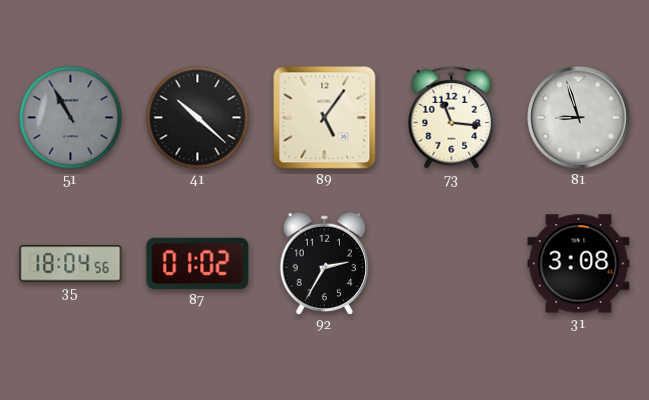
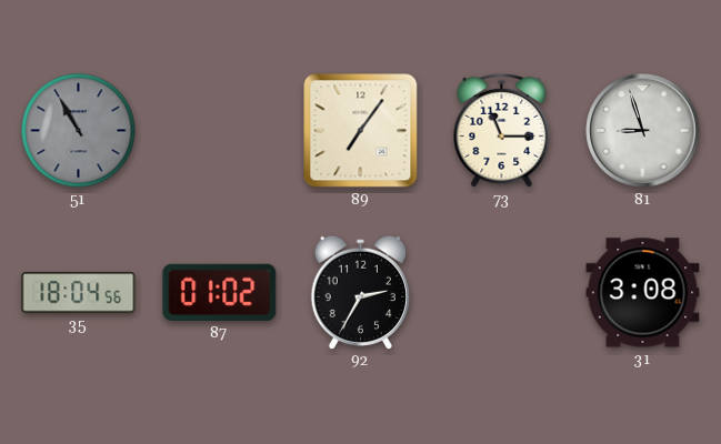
41: 10:22 -> none
89: 5:06 -> 7:06
73: 11:16 -> 11:15
